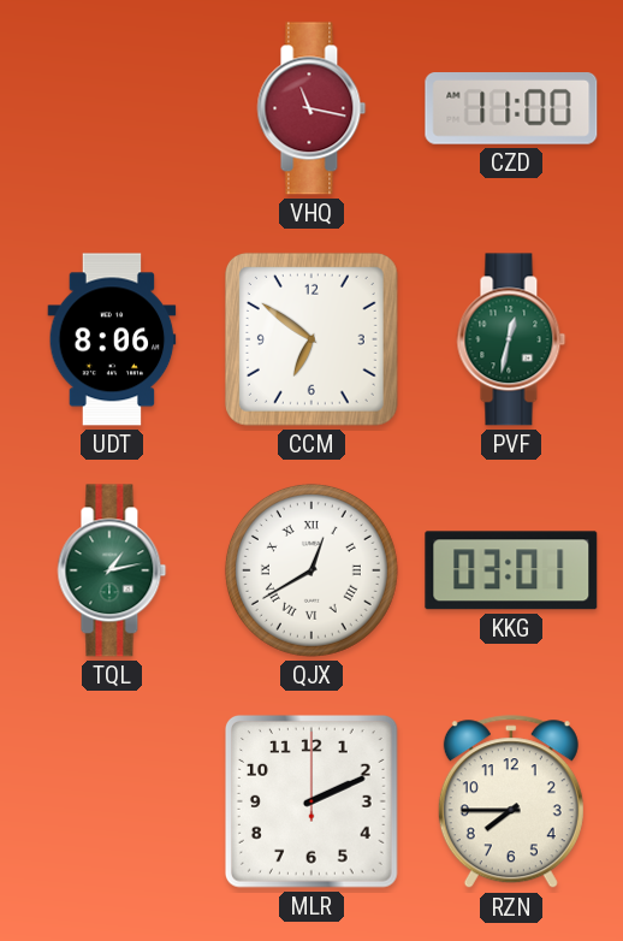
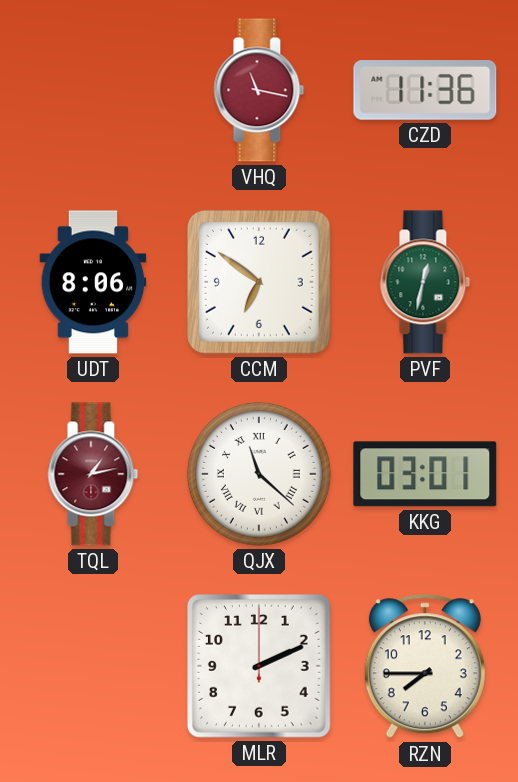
CZD: 11:00 -> 11:36
TQL dial: green -> burgundy
QJX: 12:40 -> 11:22
